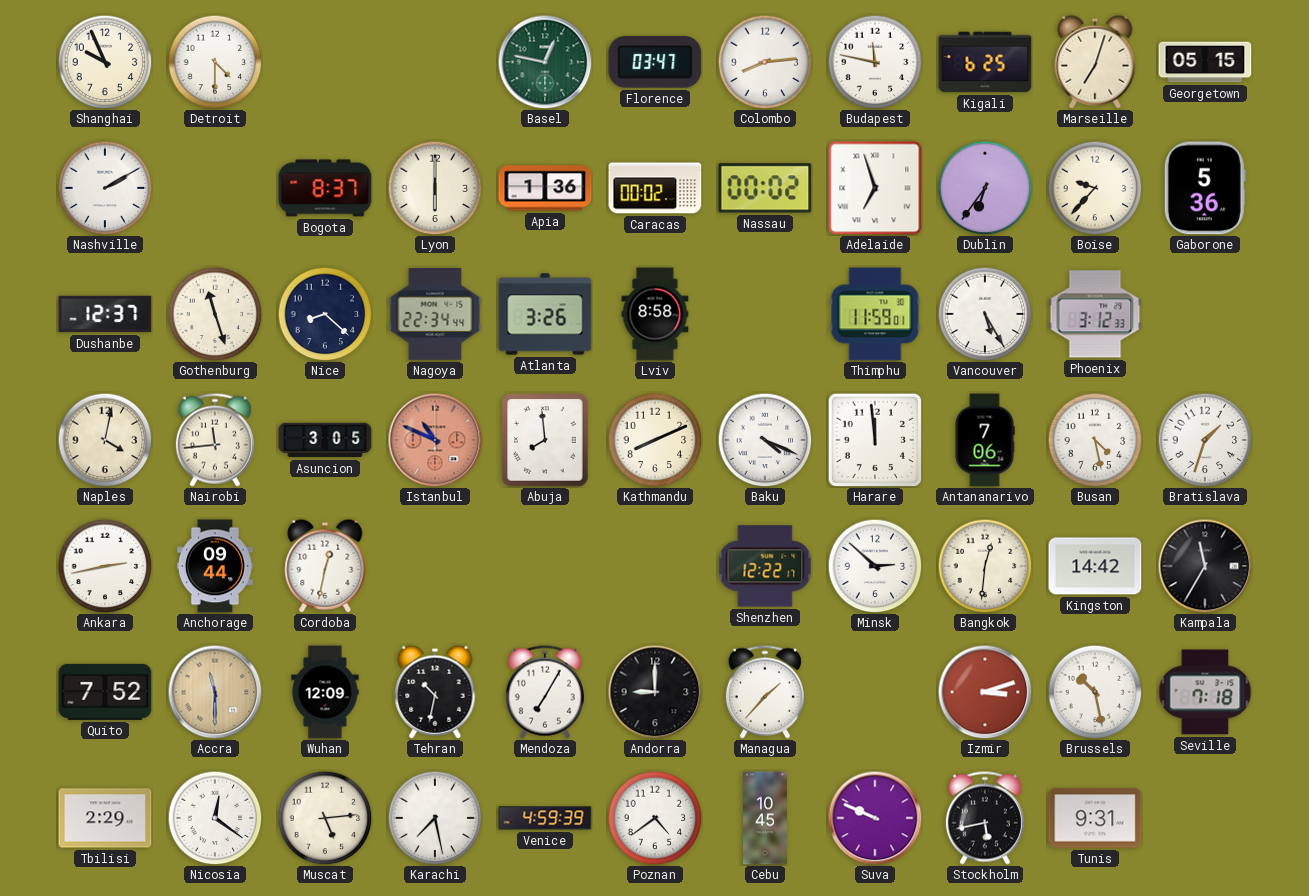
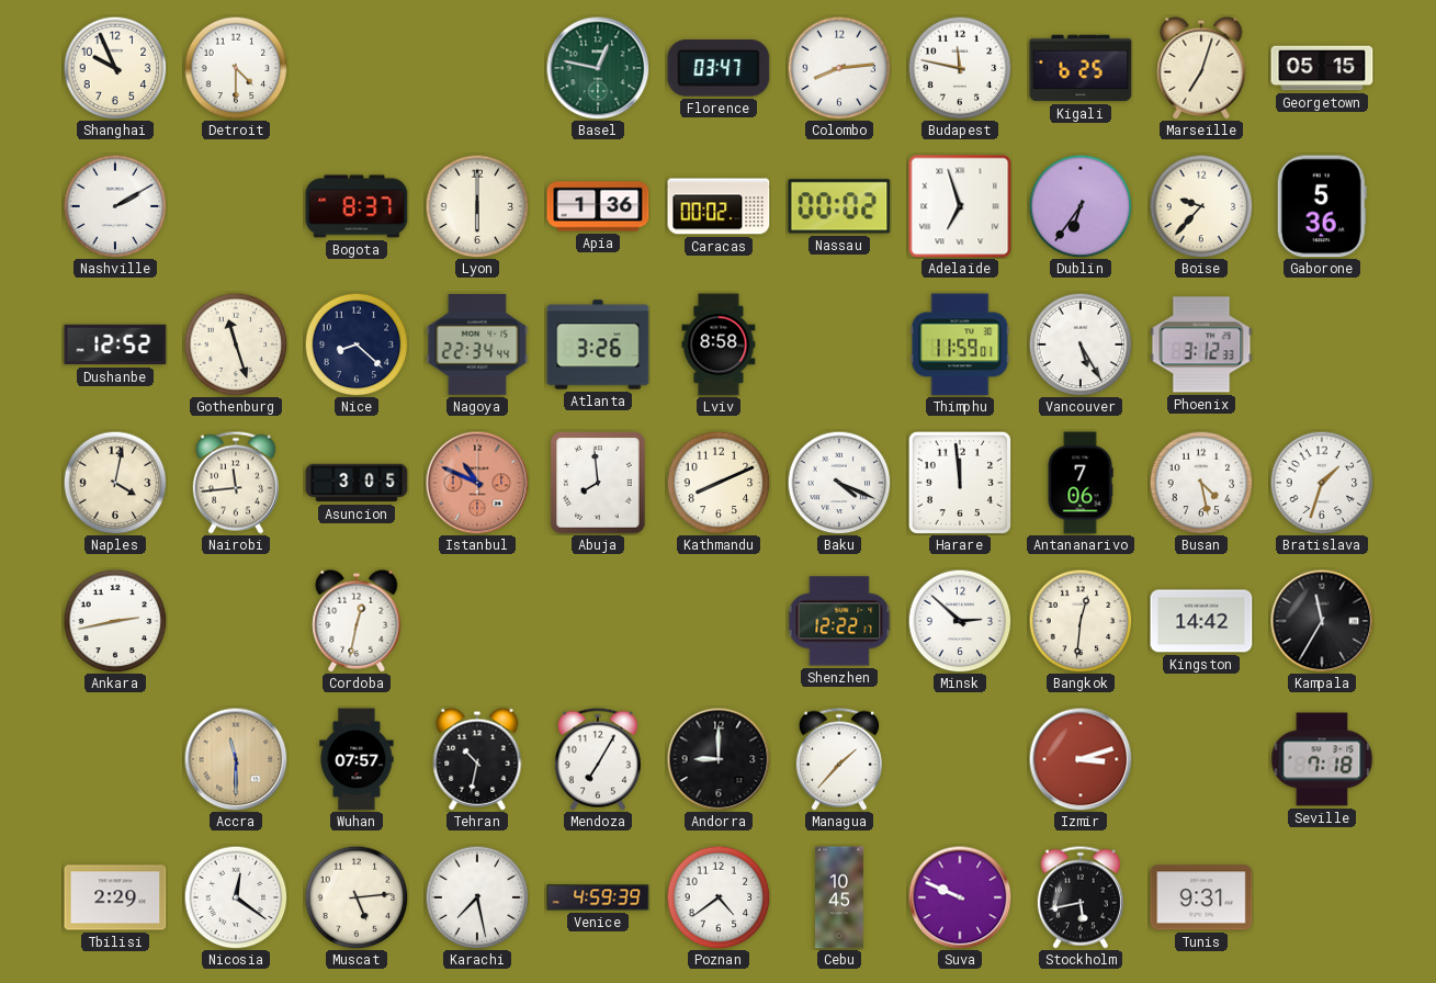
Dushanbe: 12:37 -> 12:52
Anchorage: 09:44 -> none
Quito: 7:52 -> none
Wuhan: 12:09 -> 07:57
Brussels: 10:28 -> none
